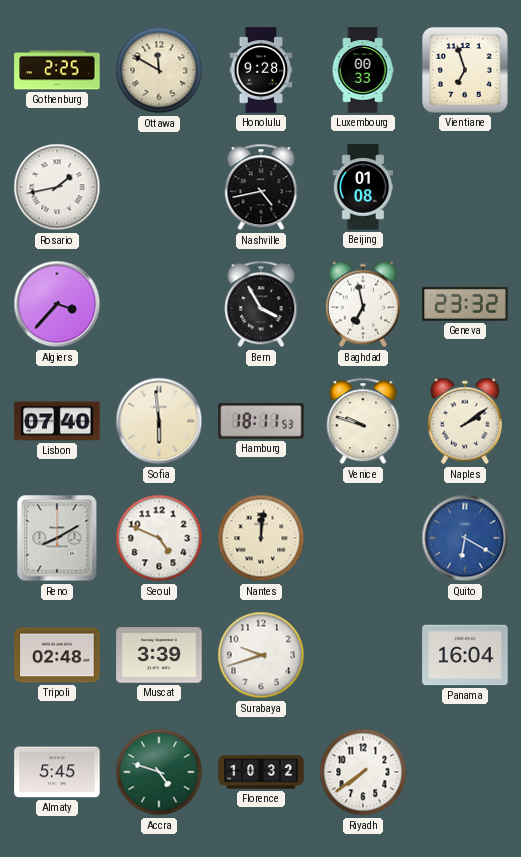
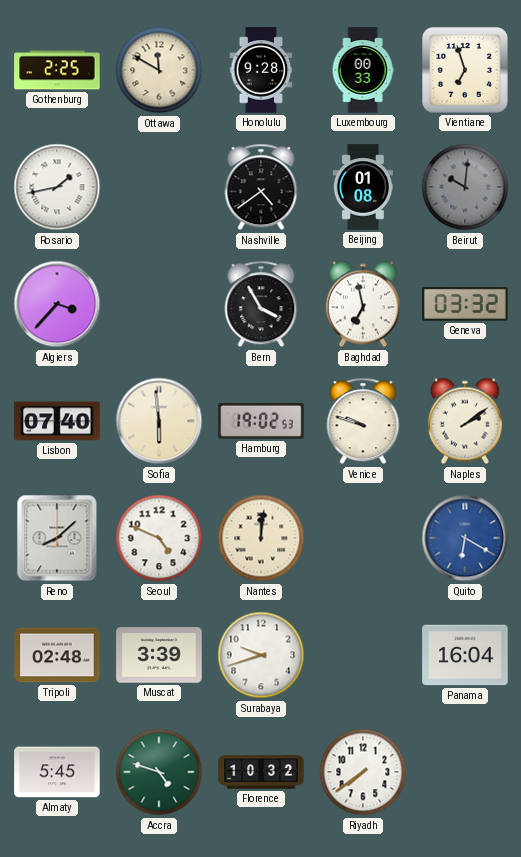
Nashville: 4:43 -> 4:39
Beirut: none -> 10:01
Geneva: 23:32 -> 03:32
Hamburg: 18:11 -> 19:02
Reno: 8:10 -> 8:08
